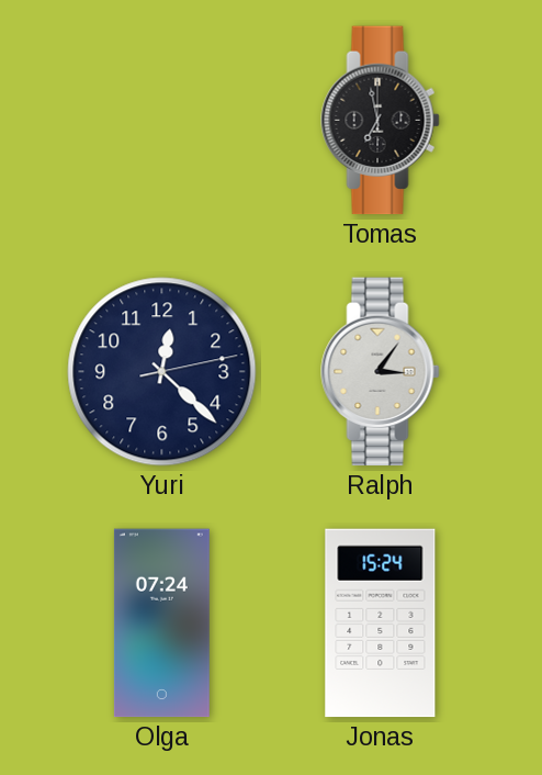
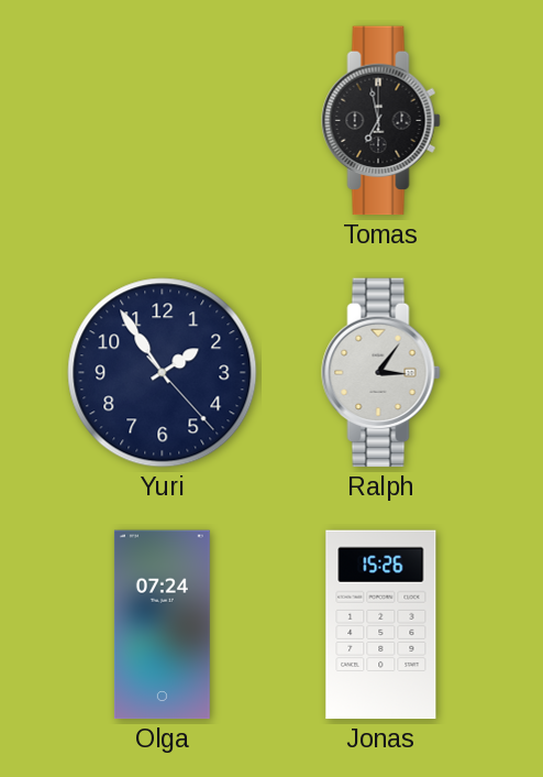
Yuri: 12:22 -> 1:54
Jonas: 15:24 -> 15:26
